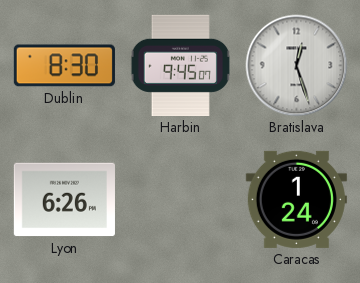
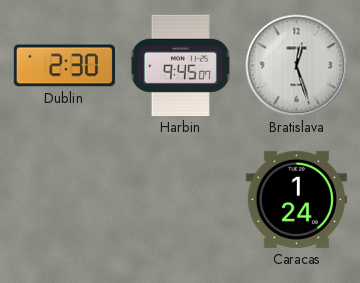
Dublin: 8:30 -> 2:30
Lyon: 6:26 -> none
